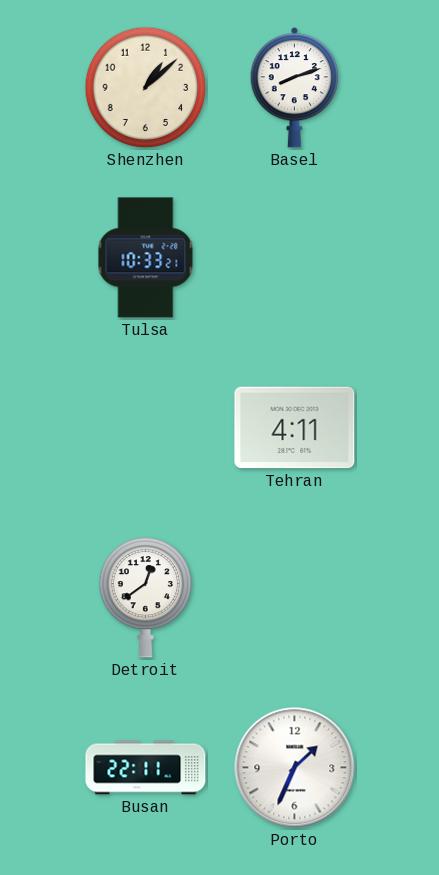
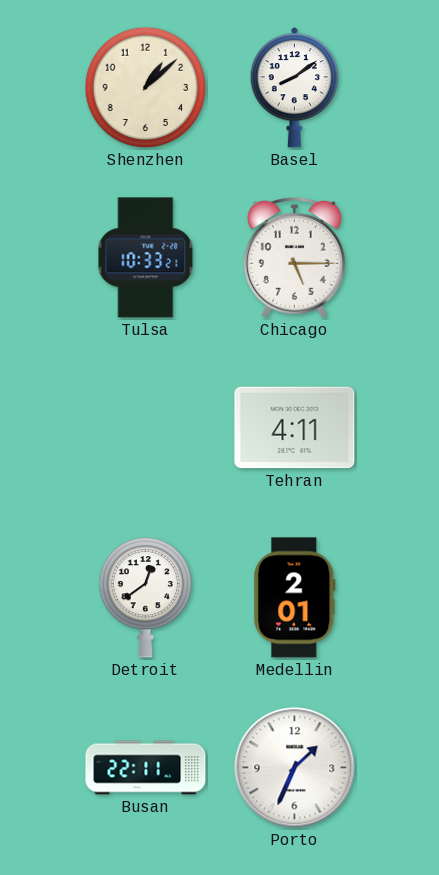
Basel: 8:12 -> 8:09
Chicago: none -> 5:15
Medellin: none -> 2:01
